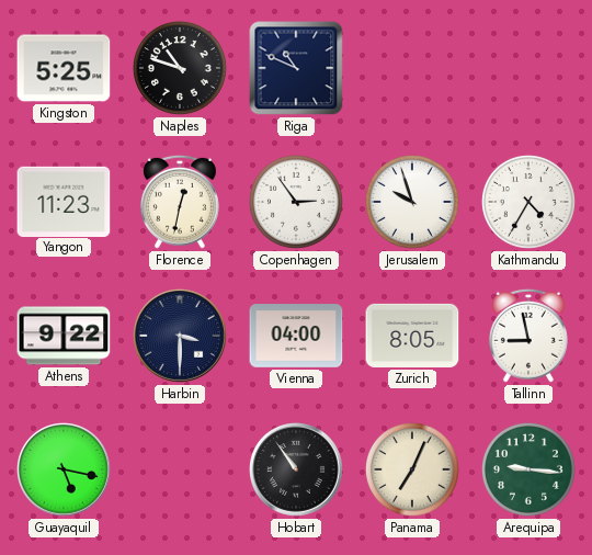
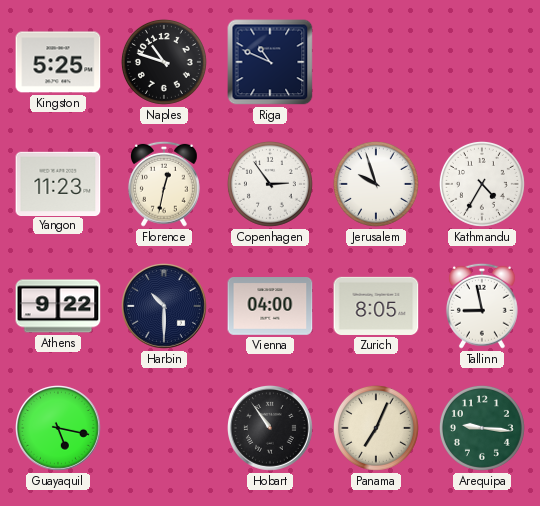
Harbin: 3:30 -> 10:30
